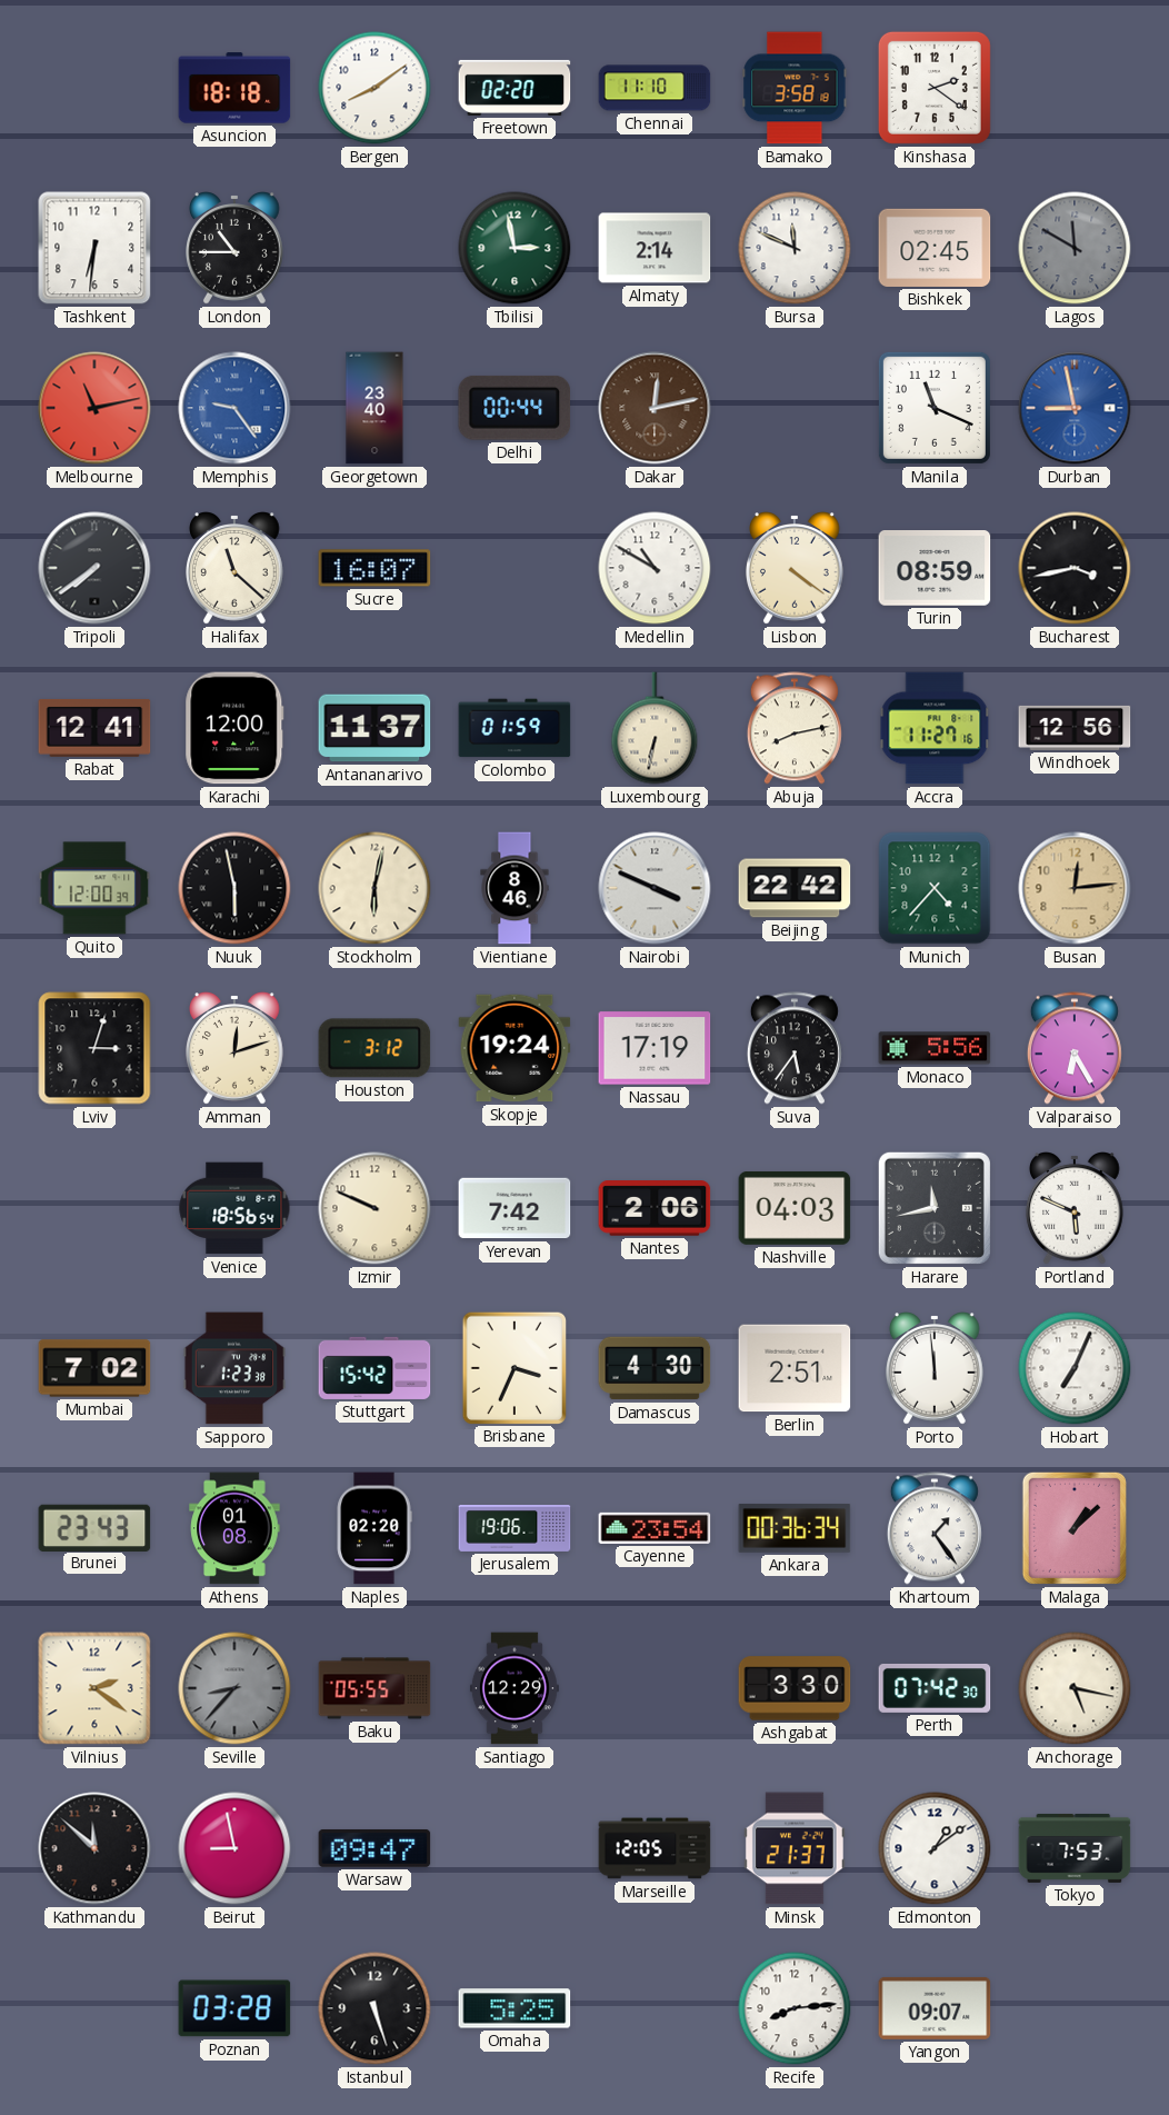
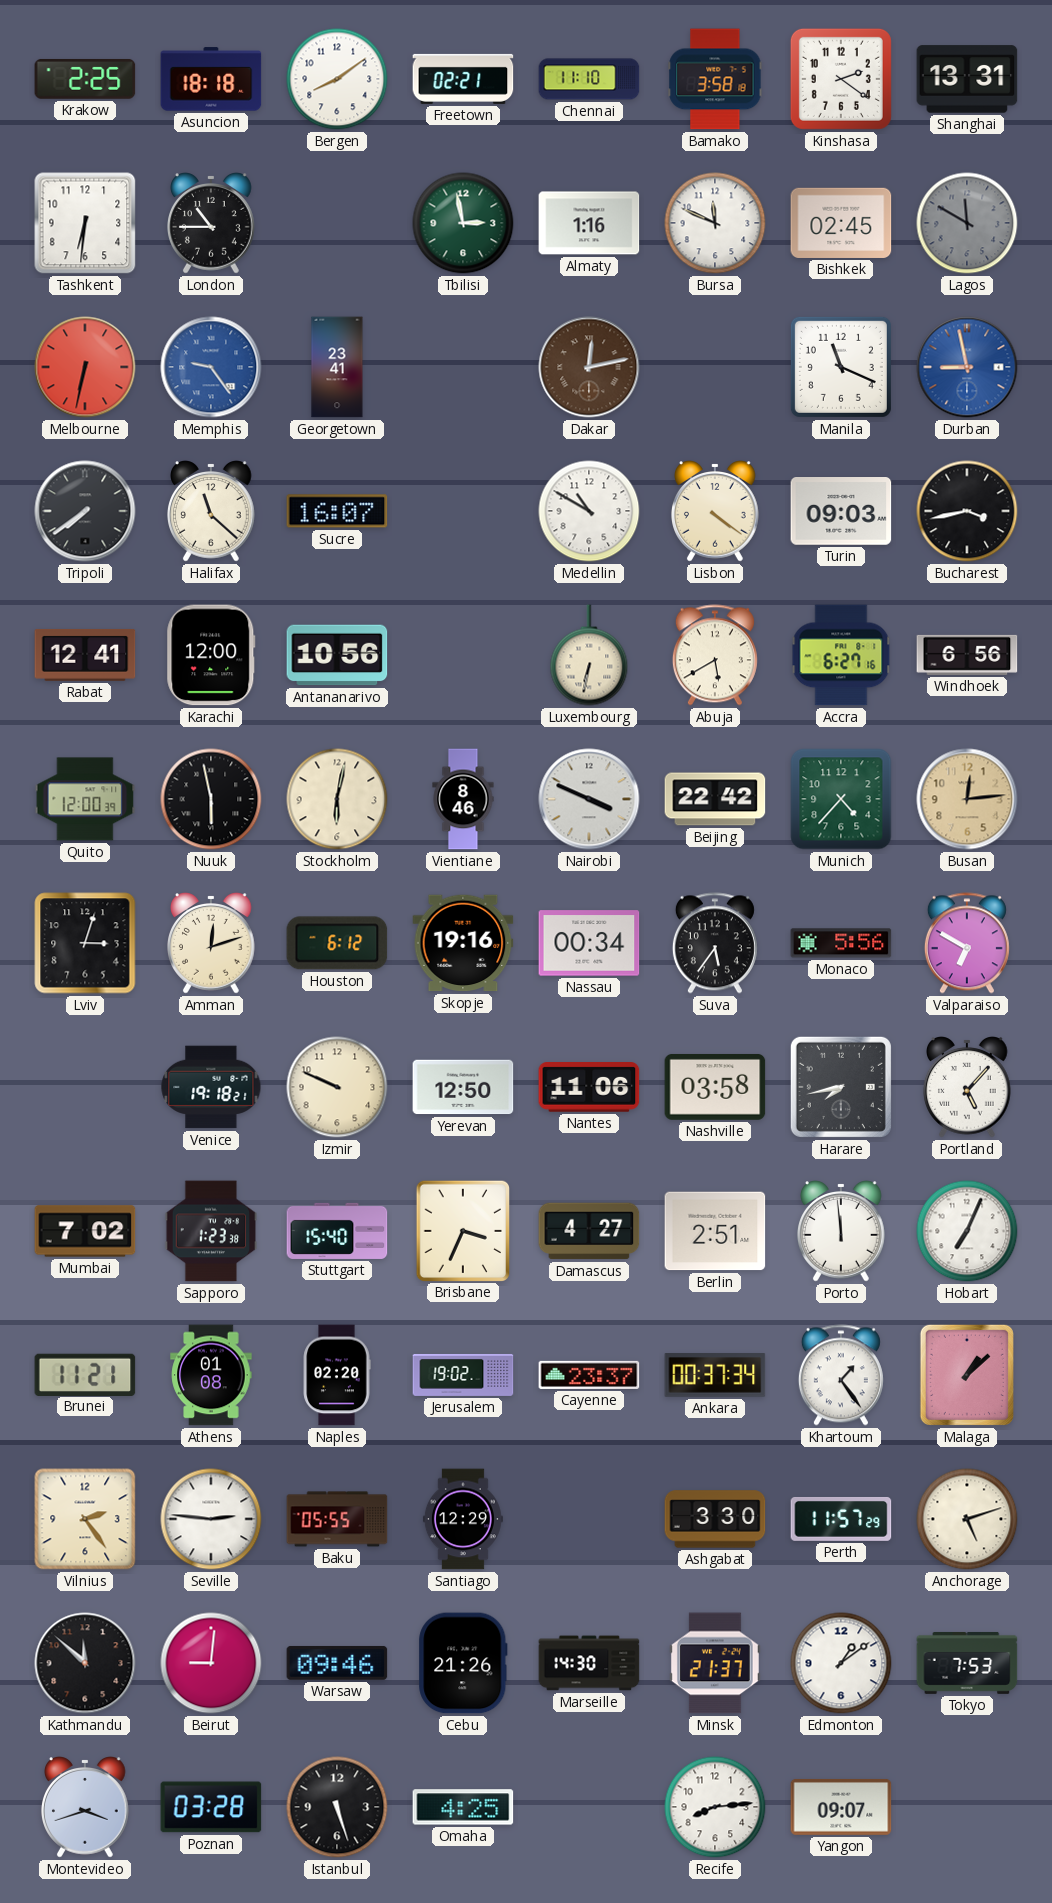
Krakow: none -> 2:25
Freetown: 02:20 -> 02:21
Shanghai: none -> 13:31
Almaty: 2:14 -> 1:16
Melbourne: 11:13 -> 6:32
Georgetown: 23:40 -> 23:41
Delhi: 00:44 -> none
Turin: 08:59 -> 09:03
Antananarivo: 11:37 -> 10:56
Colombo: 01:59 -> none
Abuja: 8:13 -> 5:40
Accra: 11:27 -> 6:27
Windhoek: 12:56 -> 6:56
Houston: 3:12 -> 6:12
Skopje: 19:24 -> 19:16
Nassau: 17:19 -> 00:34
Valparaiso: 6:25 -> 6:50
Venice: 18:56 -> 19:18
Yerevan: 7:42 -> 12:50
Nantes: 2:06 -> 11:06
Nashville: 04:03 -> 03:58
Harare: 11:43 -> 7:43
Portland: 5:49 -> 5:07
Stuttgart: 15:42 -> 15:40
Damascus: 4:30 -> 4:27
Brunei: 23:43 -> 11:21
Jerusalem: 19:06 -> 19:02
Cayenne: 23:54 -> 23:37
Ankara: 00:36 -> 00:37
Vilnius: 2:21 -> 2:24
Seville: 8:37 -> 2:46
Seville dial: grey -> white
Perth: 07:42 -> 11:57
Anchorage: 5:17 -> 5:12
Beirut: 8:58 -> 9:01
Warsaw: 09:47 -> 09:46
Cebu: none -> 21:26
Marseille: 12:05 -> 14:30
Montevideo: none -> 3:42
Omaha: 5:25 -> 4:25
